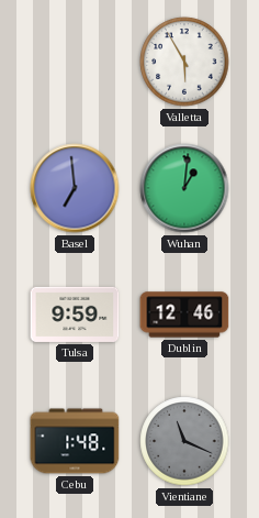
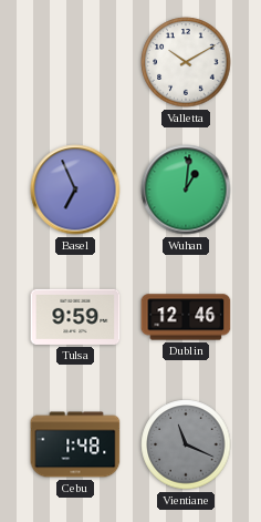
Valletta: 5:55 -> 10:10
Basel: 6:59 -> 6:56
